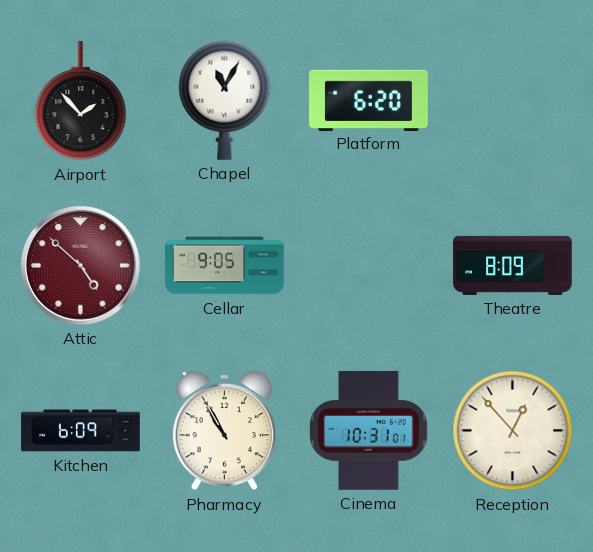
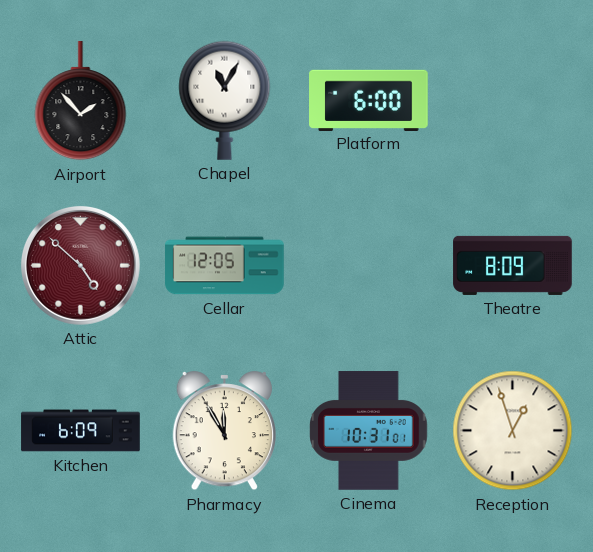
Platform: 6:20 -> 6:00
Cellar: 9:05 -> 12:05
Pharmacy: 10:55 -> 11:55
Reception: 12:53 -> 12:57
